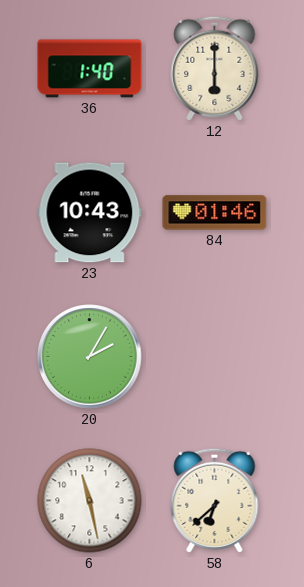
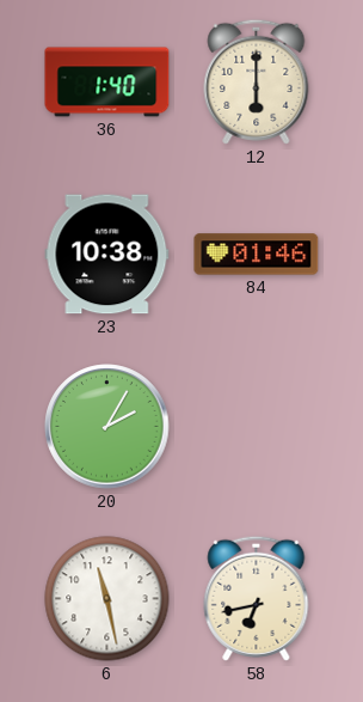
23: 10:43 -> 10:38
58: 6:38 -> 6:43
